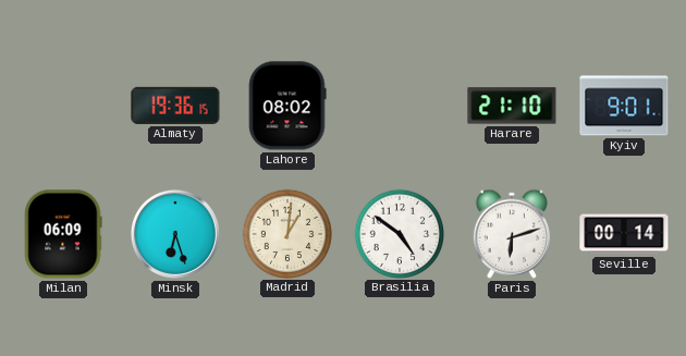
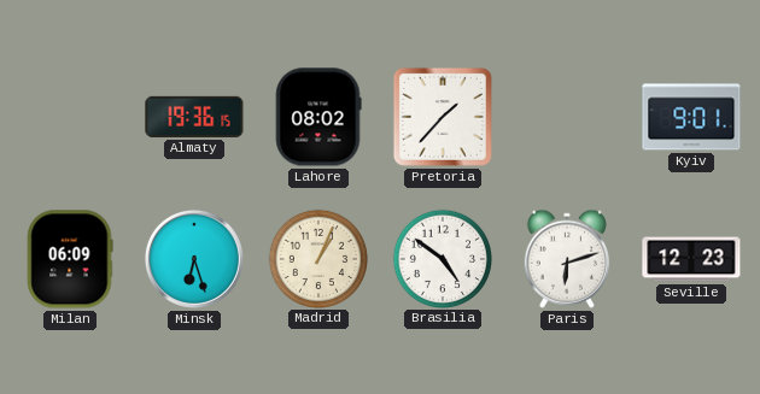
Pretoria: none -> 1:37
Harare: 21:10 -> none
Madrid: 1:01 -> 1:04
Seville: 00:14 -> 12:23
